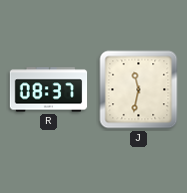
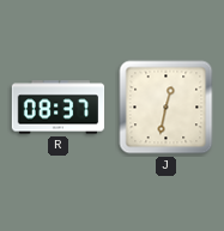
J: 11:32 -> 12:32
